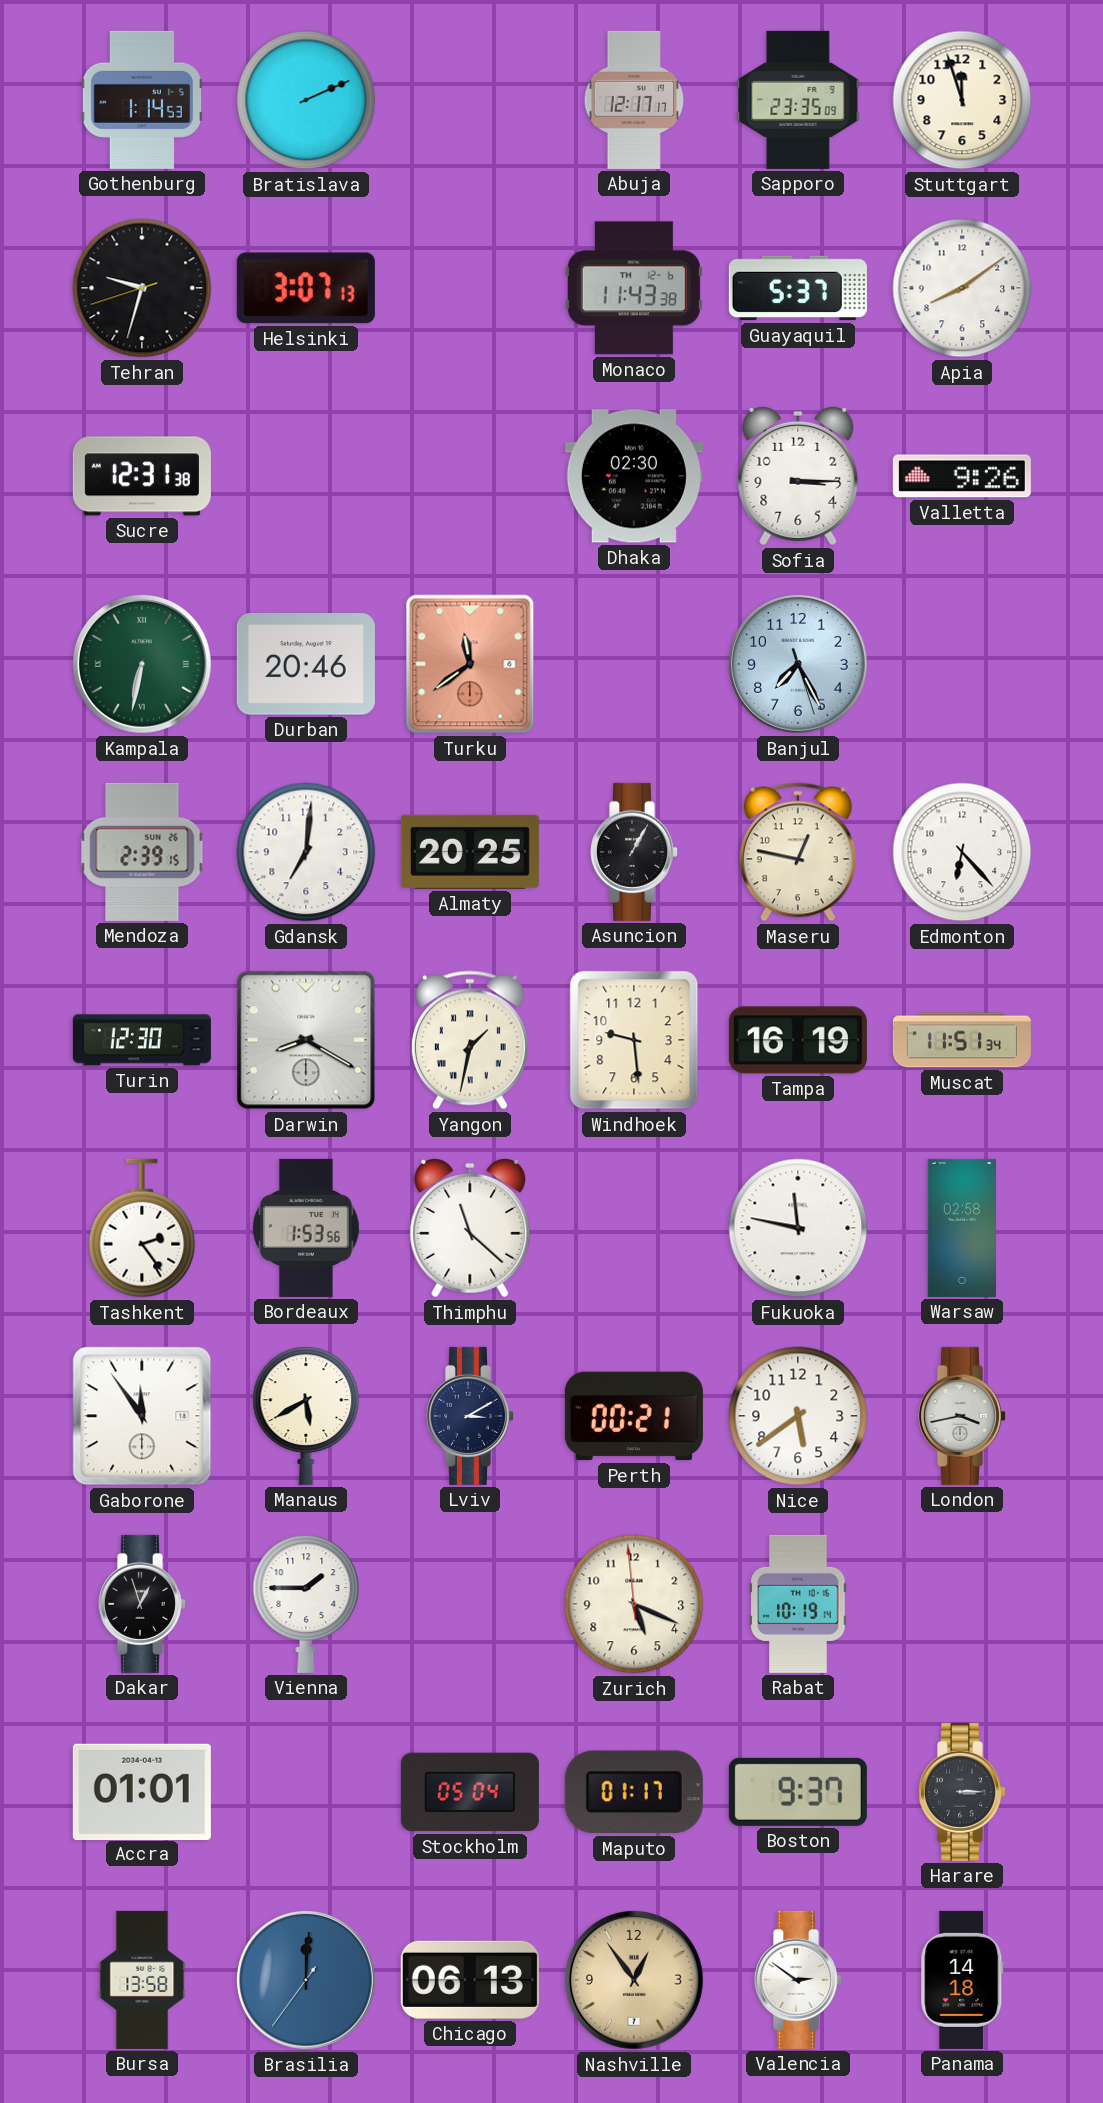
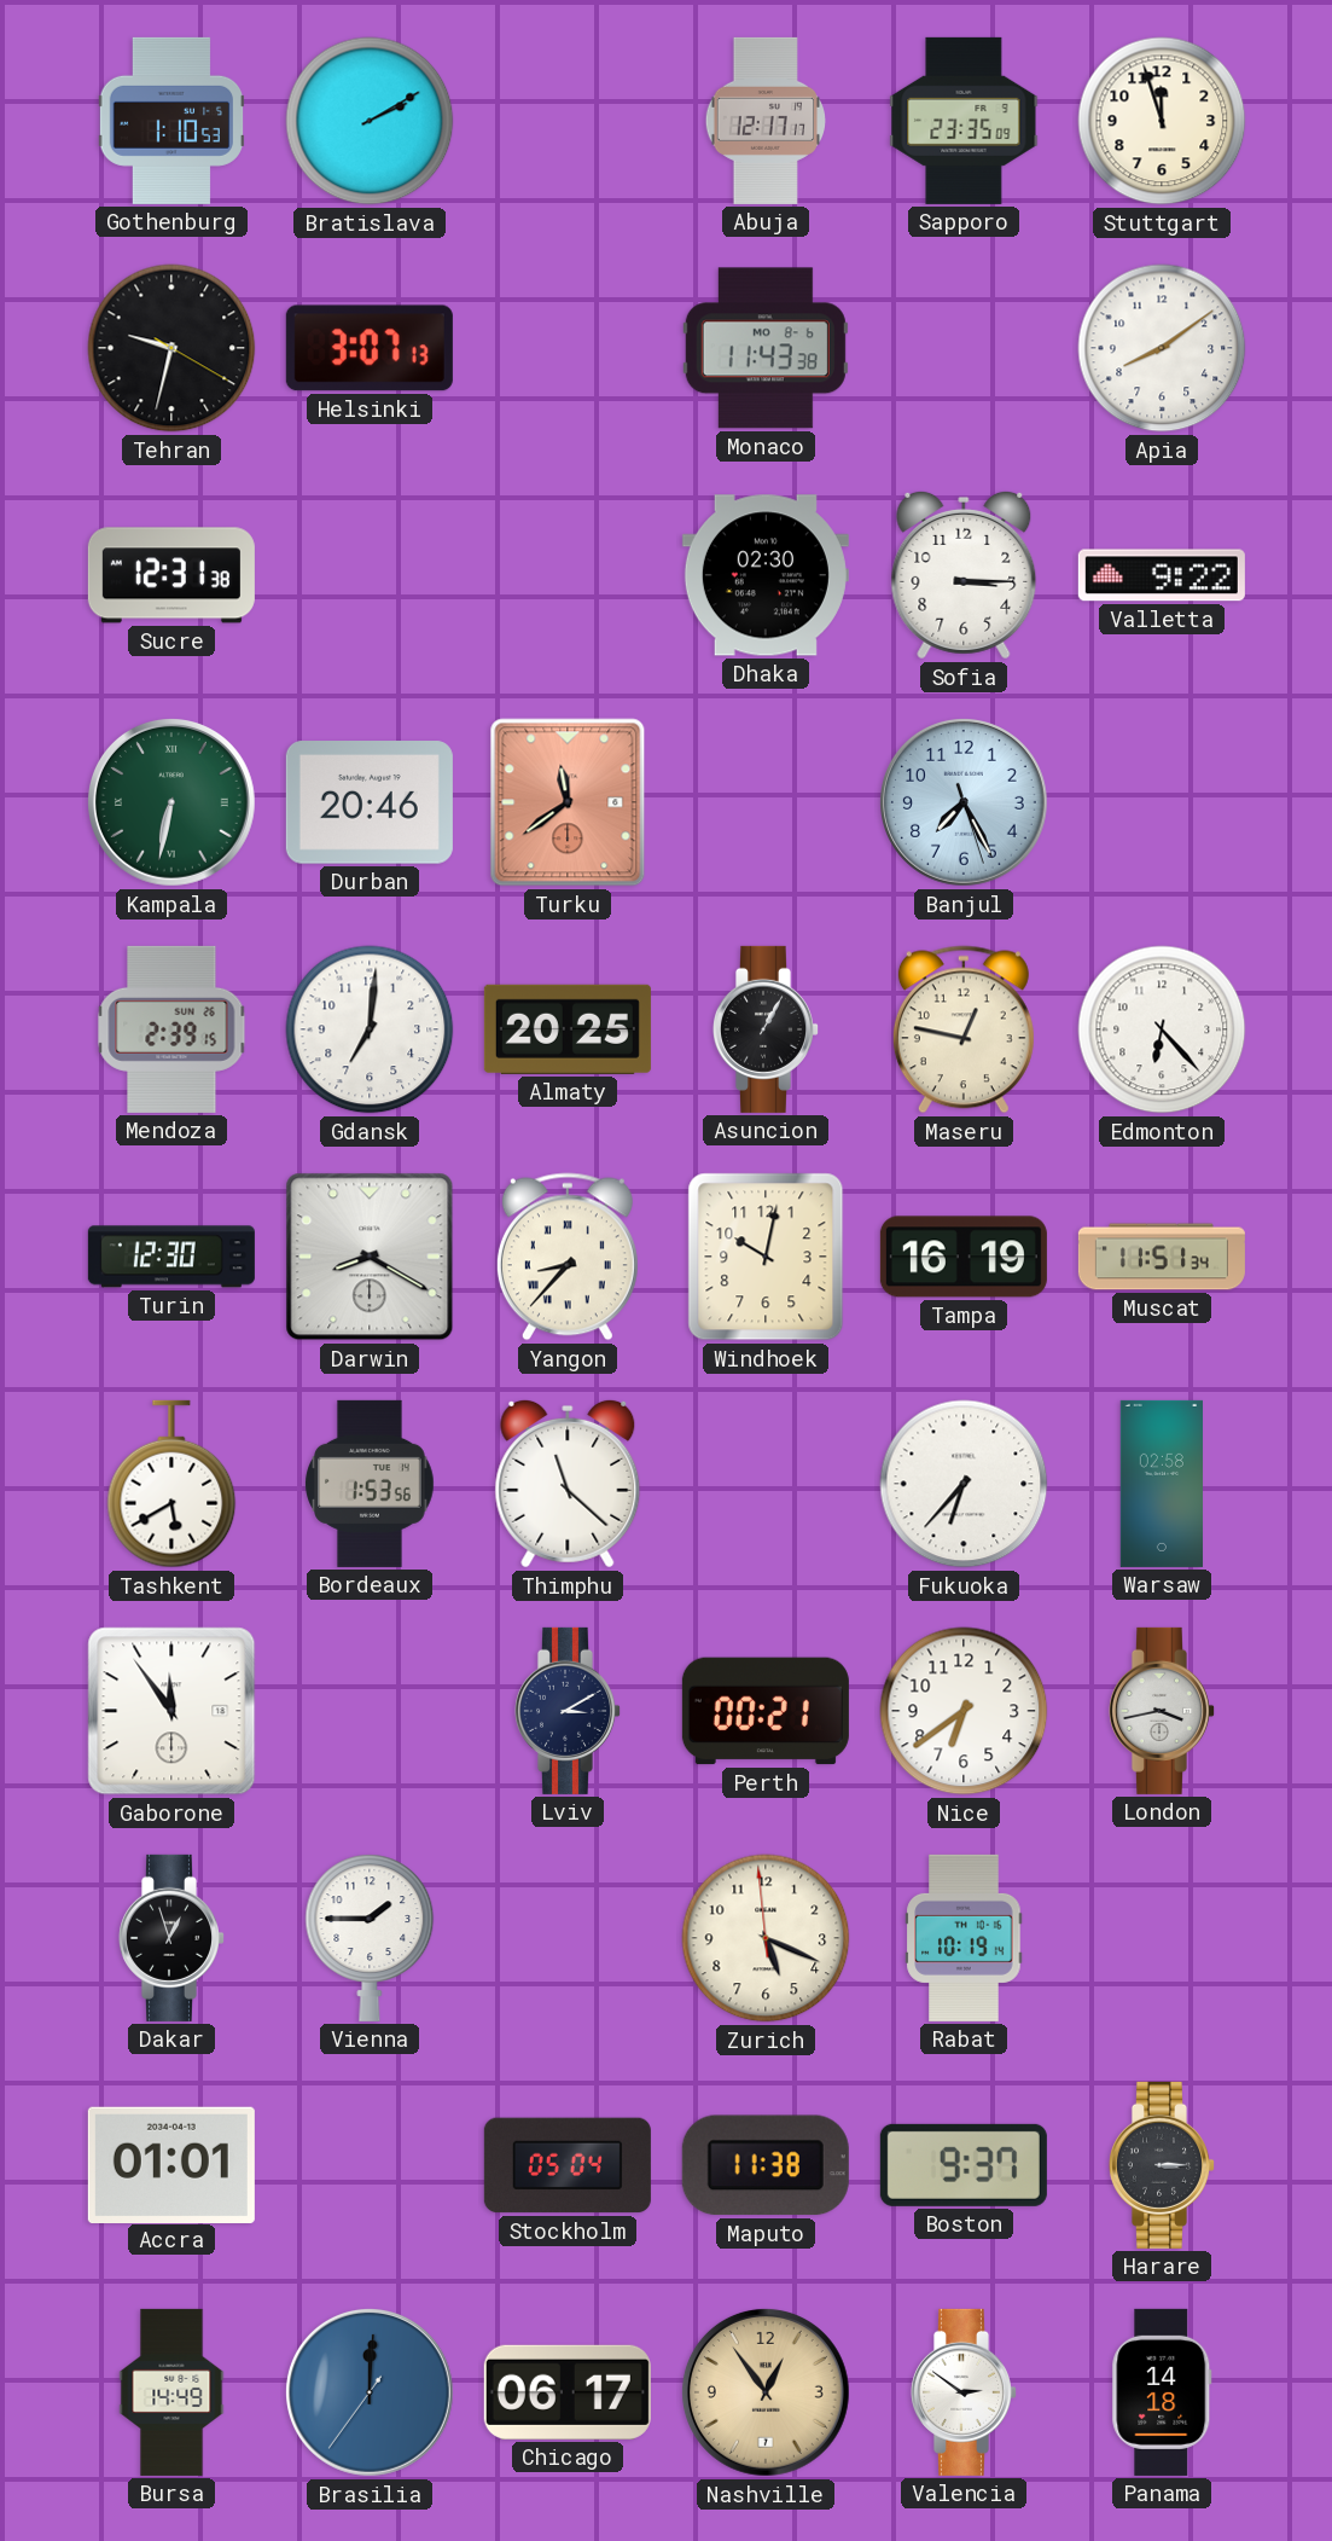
Gothenburg: 1:14 -> 1:10
Bratislava: 2:11 -> 2:10
Tehran: 9:32:42 -> 9:32:20
Monaco date: TH 12-6 -> MO 8-6
Guayaquil: 5:37 -> none
Valletta: 9:26 -> 9:22
Yangon: 1:32 -> 8:37
Windhoek: 9:29 -> 10:02
Tashkent: 2:24 -> 5:40
Fukuoka: 11:47 -> 6:37
Manaus: 5:40 -> none
Nice: 5:39 -> 6:39
Maputo: 01:17 -> 11:38
Bursa: 13:58 -> 14:49
Chicago: 06:13 -> 06:17
